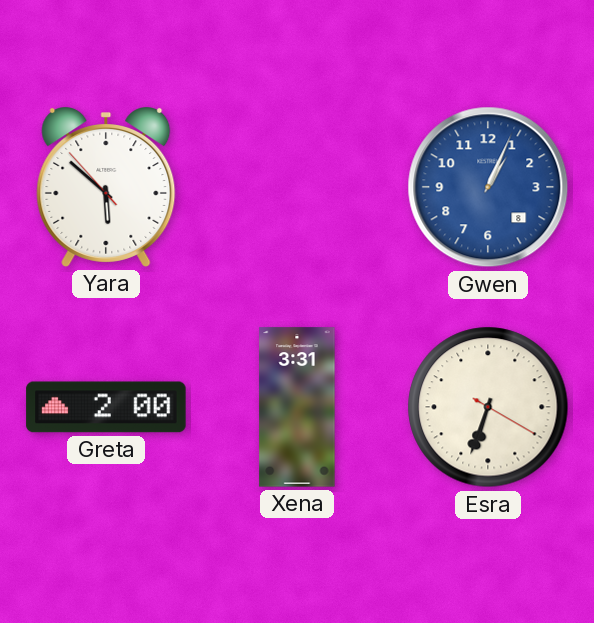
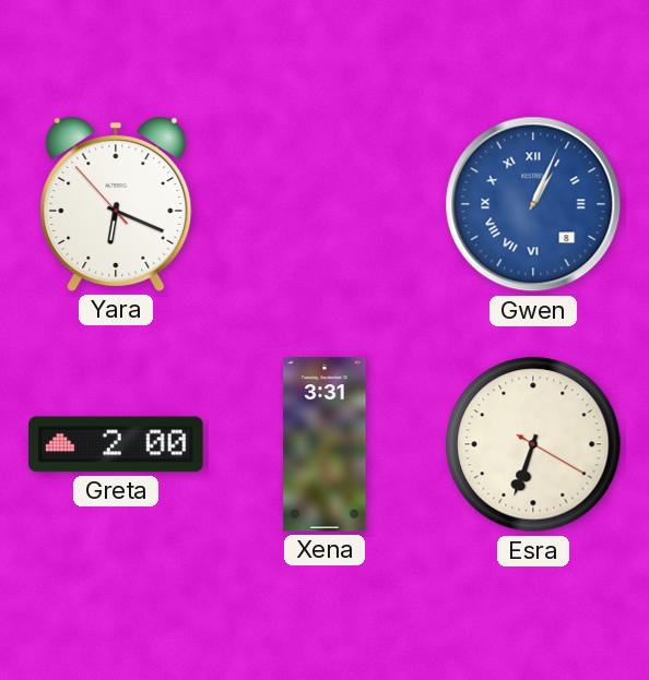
Yara: 5:51 -> 6:18
Gwen numerals: Arabic -> Roman
